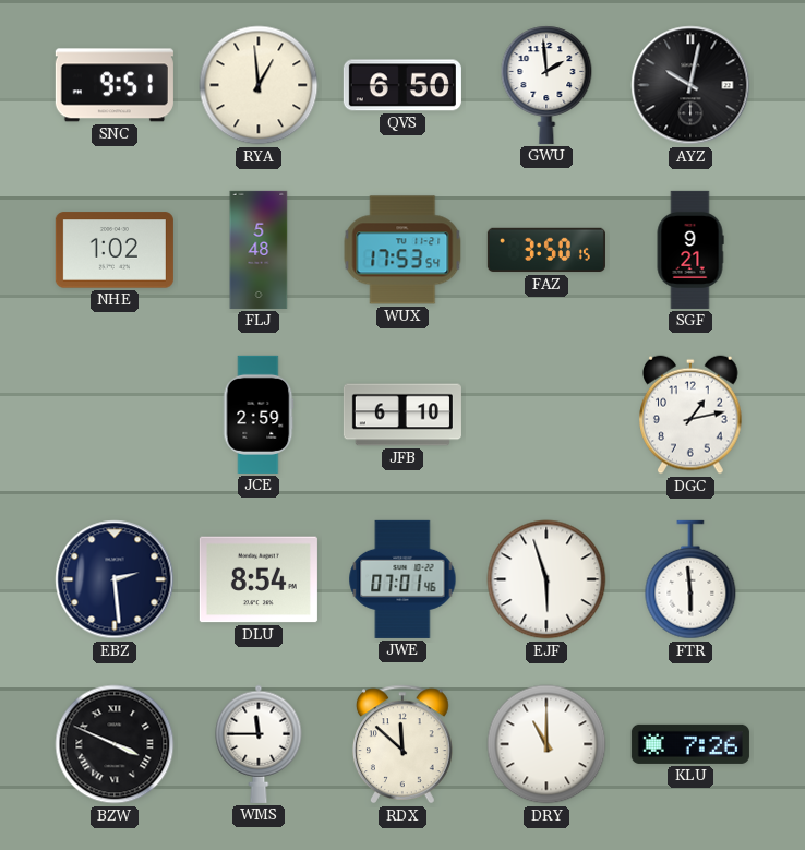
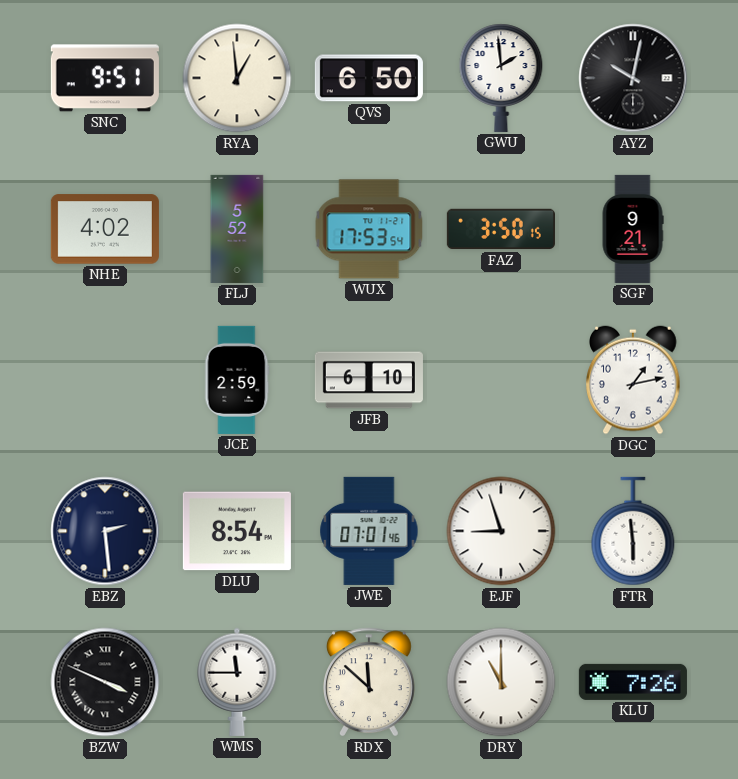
NHE: 1:02 -> 4:02
FLJ: 5:48 -> 5:52
EJF: 5:57 -> 8:57
